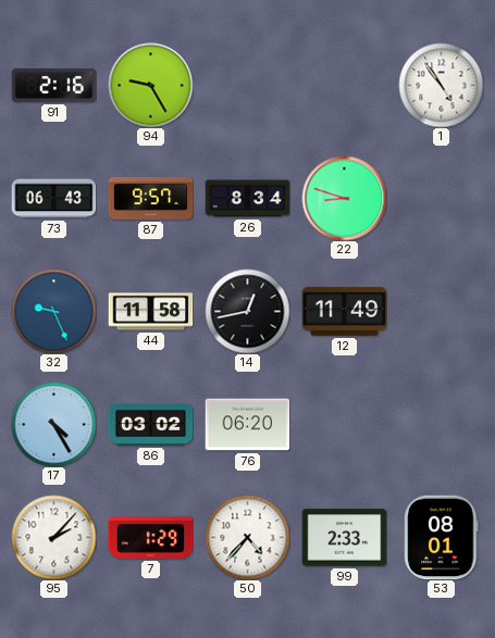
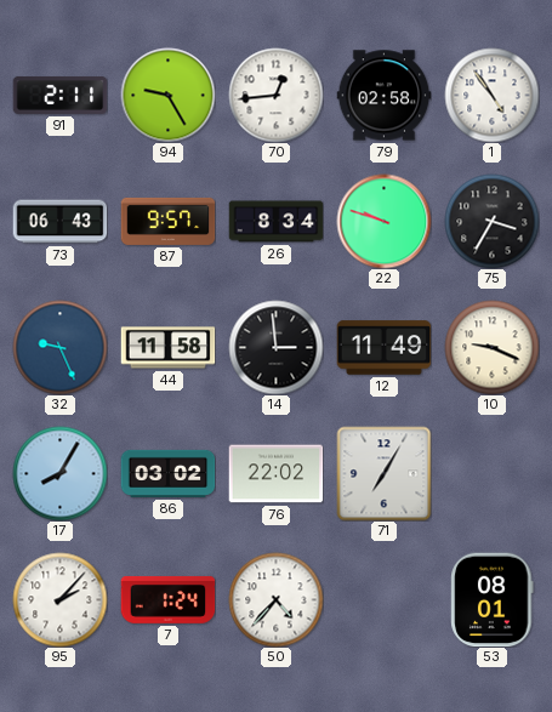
91: 2:16 -> 2:11
70: none -> 12:44
79: none -> 02:58
22: 8:48 -> 9:48
75: none -> 3:35
14: 12:43 -> 2:59
10: none -> 9:19
17: 4:25 -> 8:05
76: 06:20 -> 22:02
71: none -> 7:05
7: 1:29 -> 1:24
99: 2:33 -> none
